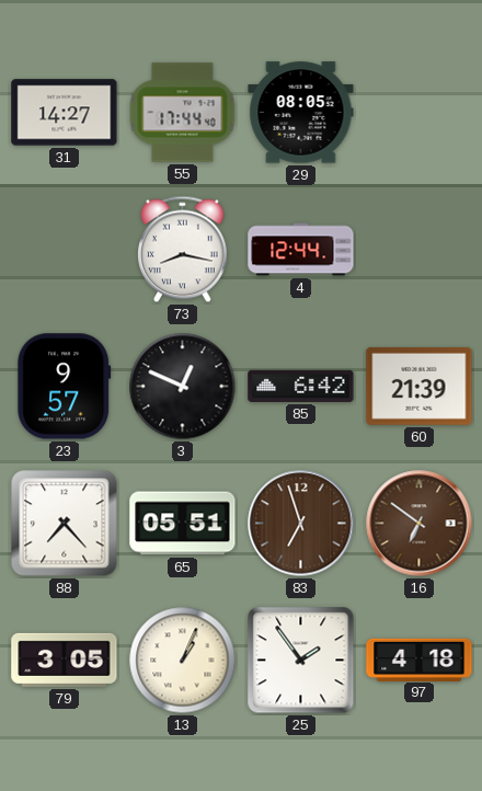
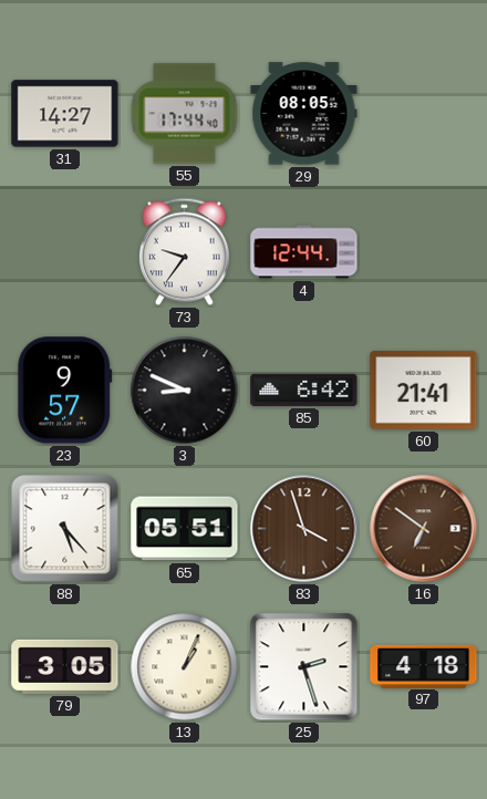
73: 8:17 -> 9:36
3: 12:49 -> 8:49
60: 21:39 -> 21:41
88: 7:23 -> 5:23
83: 6:57 -> 3:57
25: 1:54 -> 2:27
